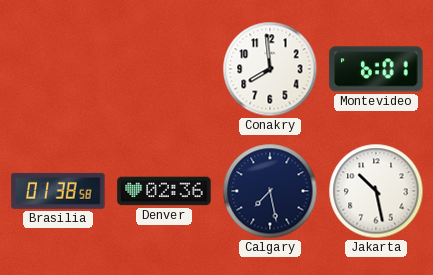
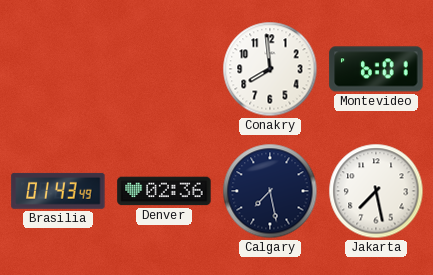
Brasilia: 01:38 -> 01:43
Jakarta: 10:28 -> 7:28
